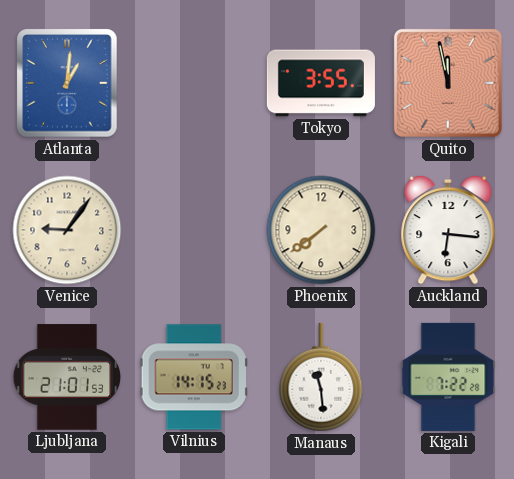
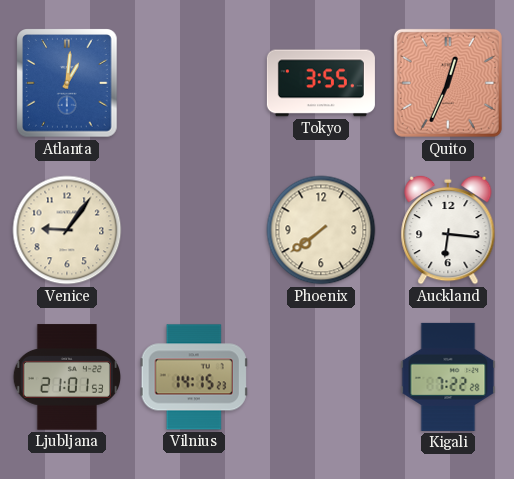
Quito: 11:58 -> 12:34
Manaus: 11:29 -> none
